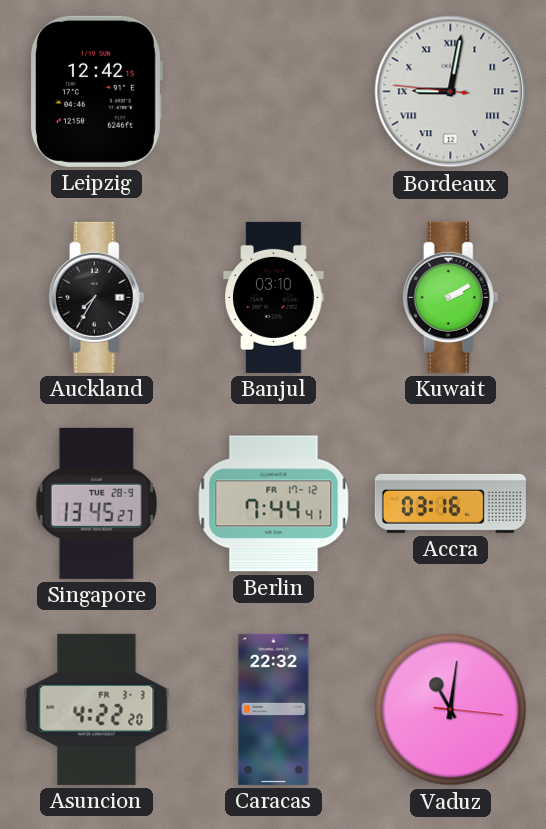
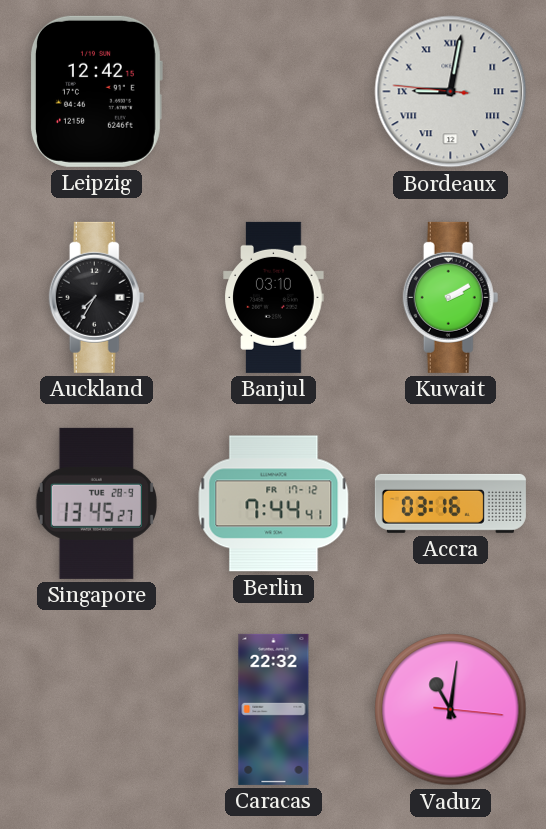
Asuncion: 4:22 -> none
